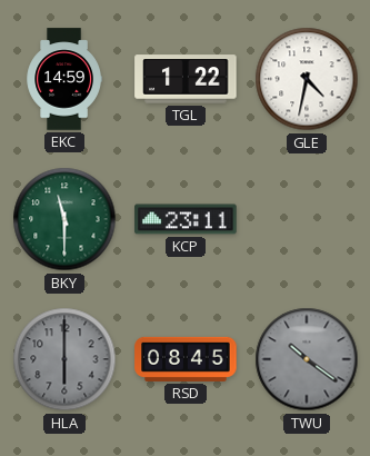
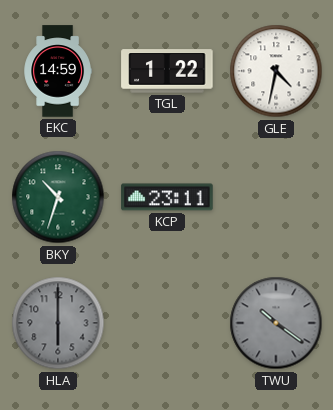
BKY: 11:30 -> 10:33
RSD: 08:45 -> none
